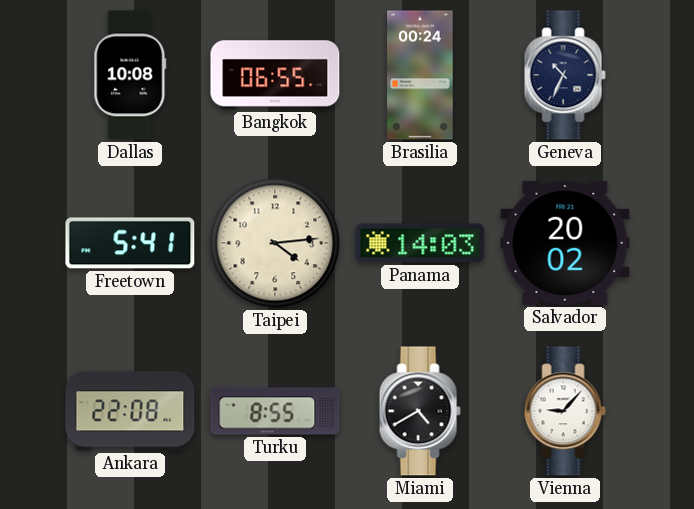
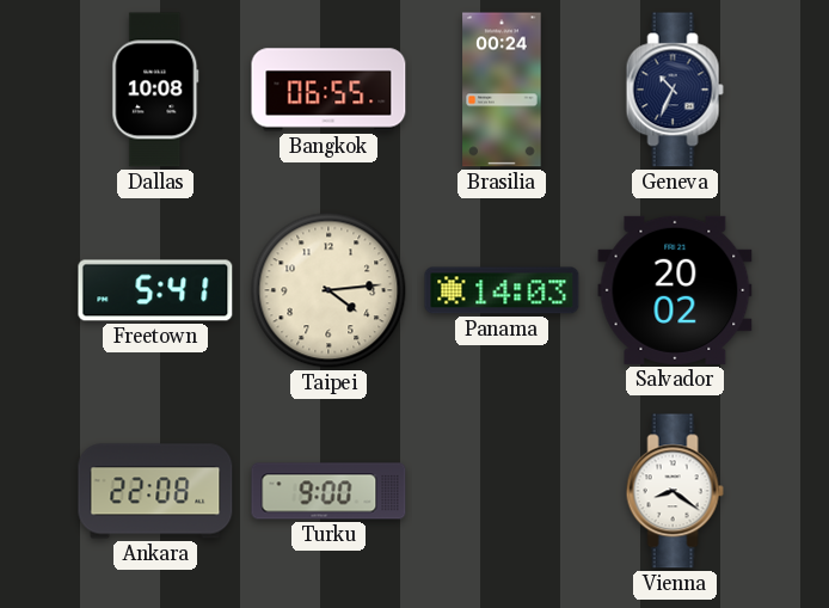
Turku: 8:55 -> 9:00
Miami: 4:40 -> none
Vienna: 9:07 -> 8:21
